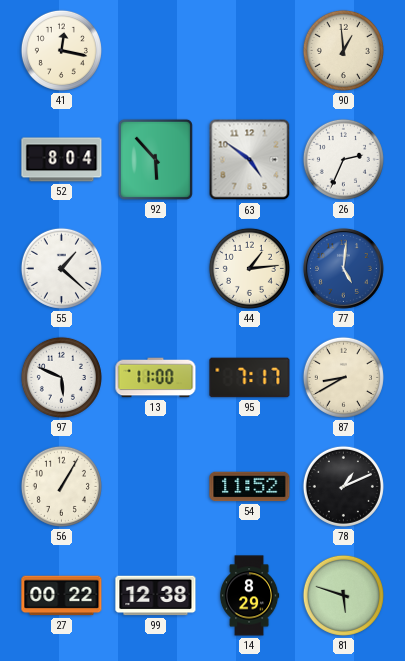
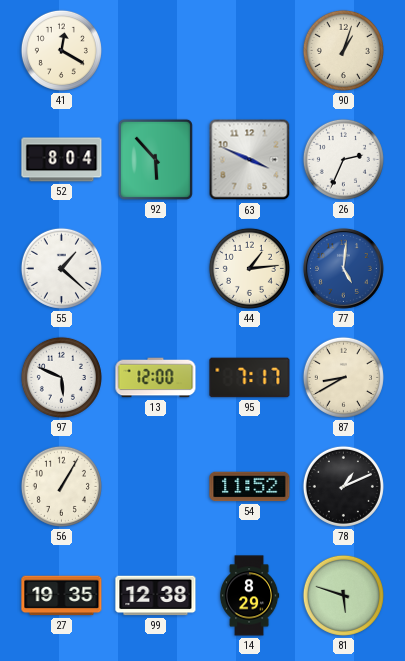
41: 12:17 -> 12:20
90: 12:59 -> 1:03
63: 4:51 -> 3:49
13: 11:00 -> 12:00
27: 00:22 -> 19:35
